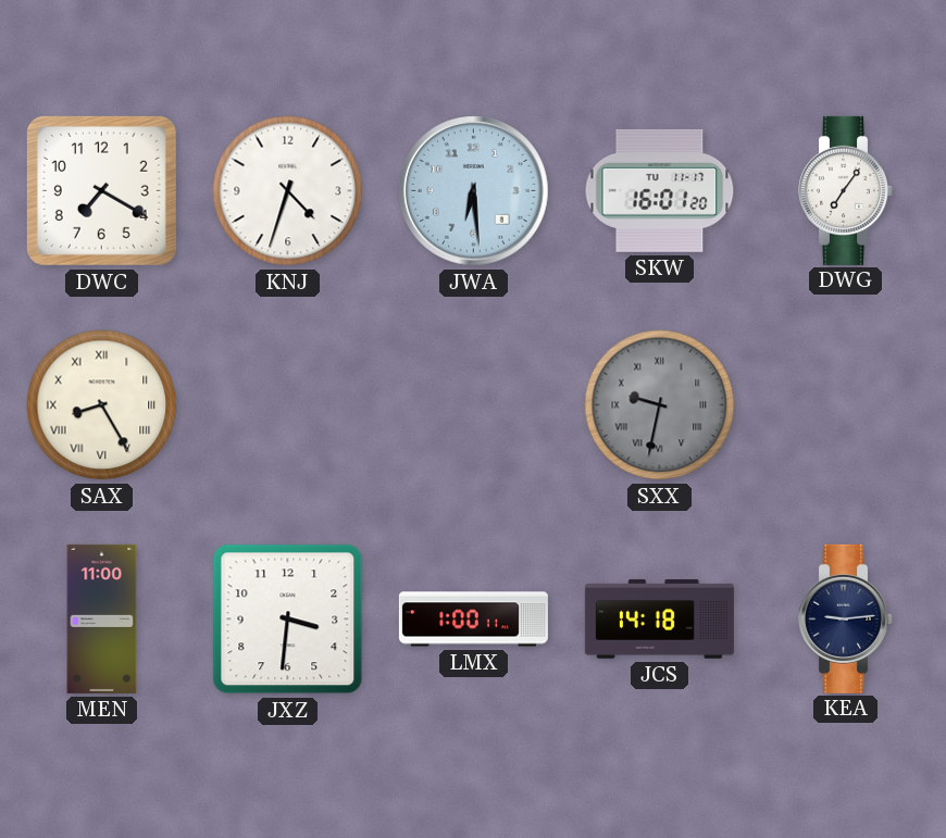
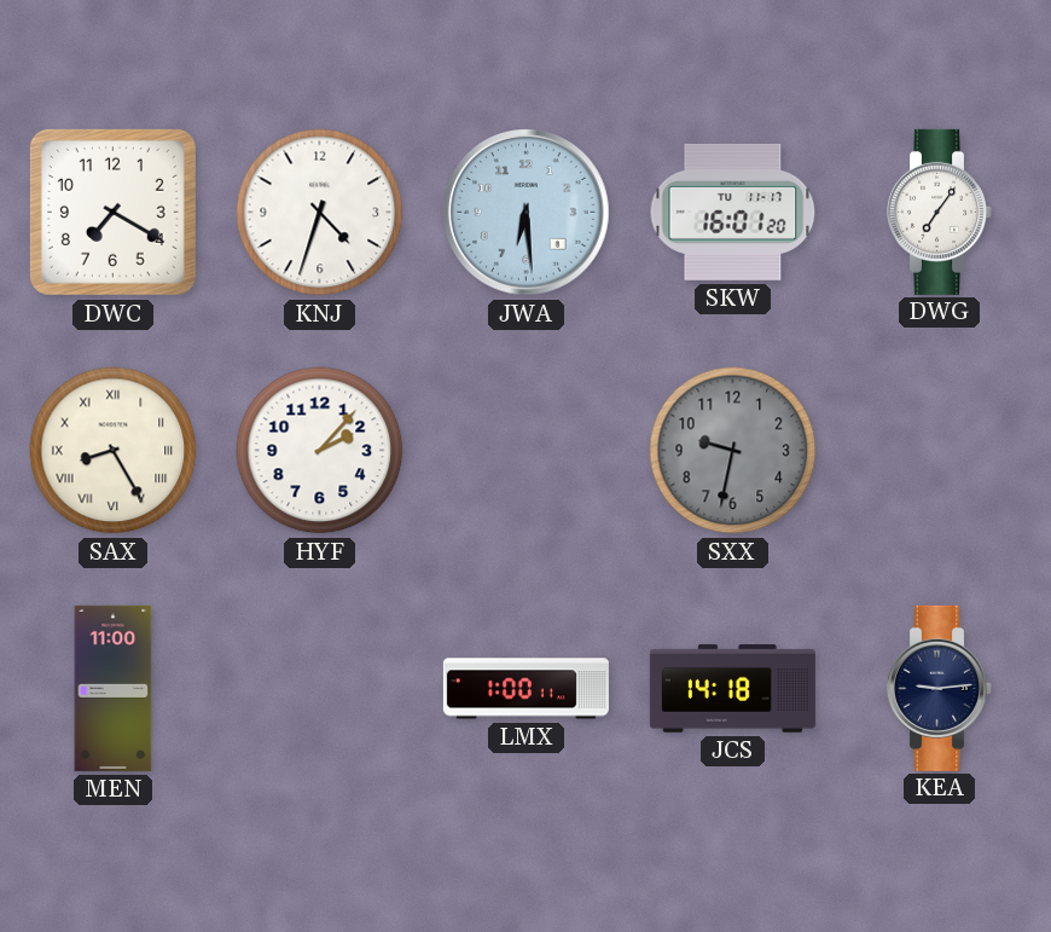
HYF: none -> 2:07
SXX numerals: Roman -> Arabic
JXZ: 3:31 -> none
